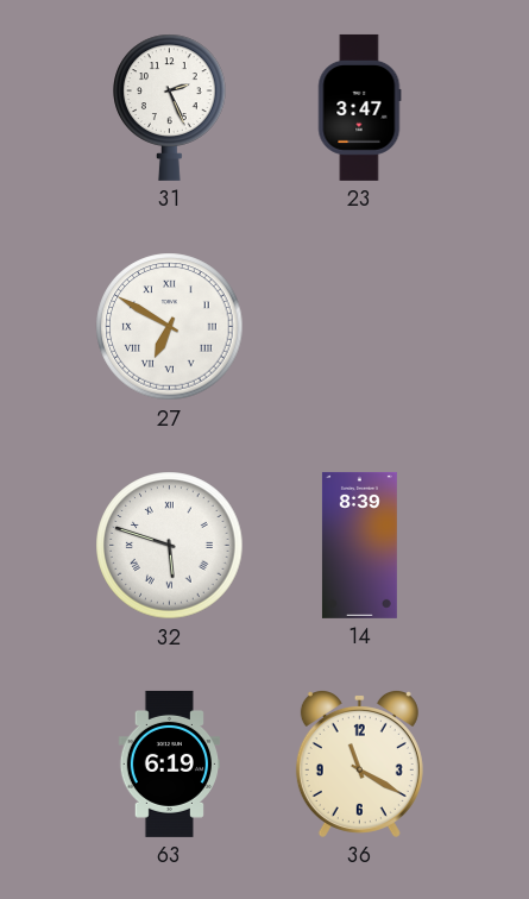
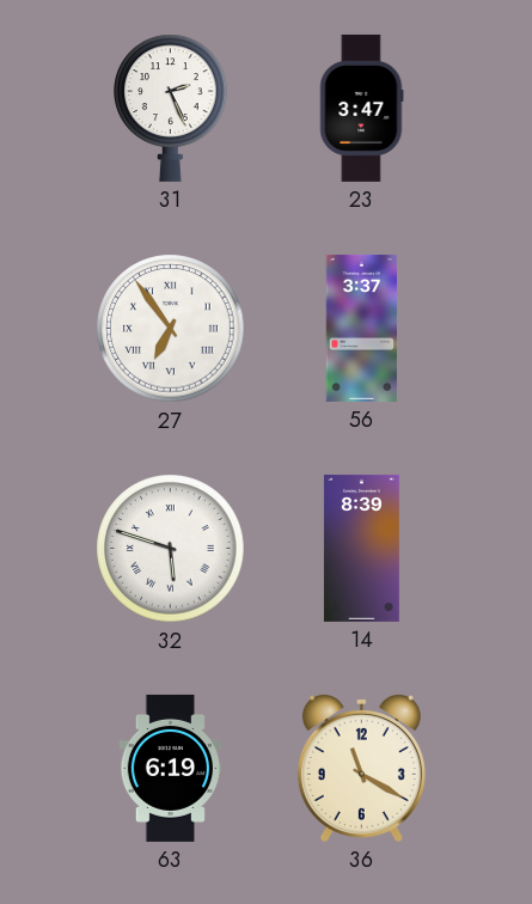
27: 6:50 -> 6:54
56: none -> 3:37
